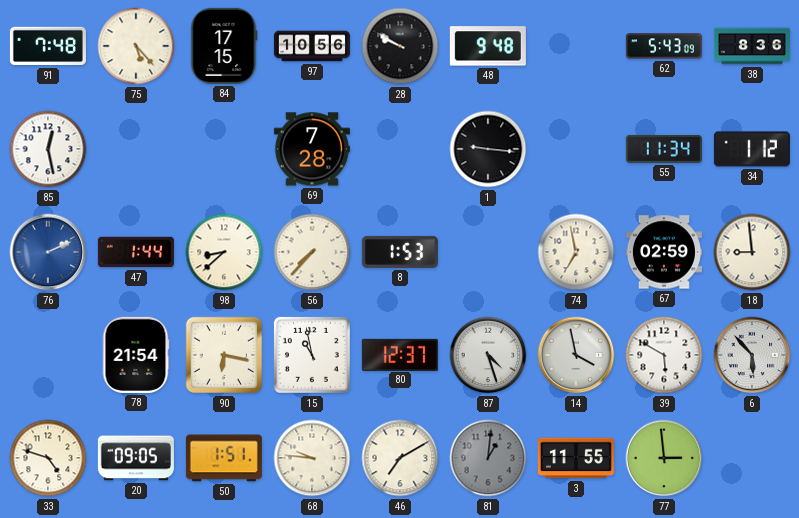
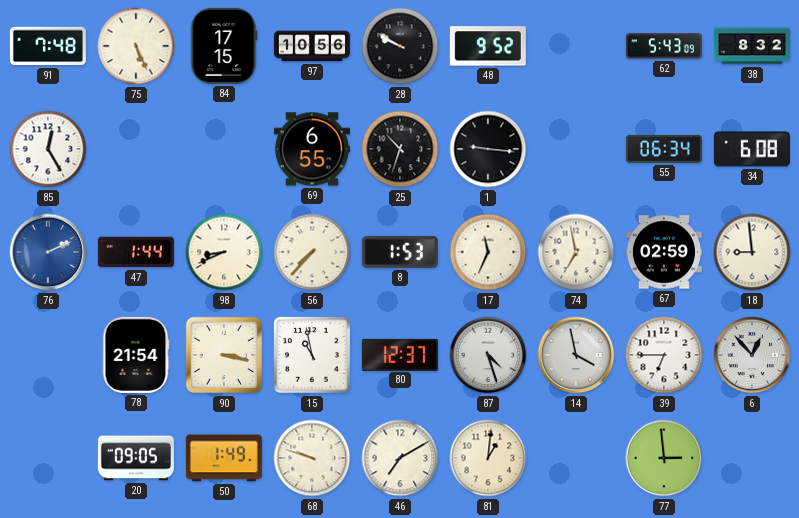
75: 5:23 -> 5:26
48: 9:48 -> 9:52
38: 8:36 -> 8:32
85: 12:28 -> 12:25
69: 7:28 -> 6:55
25: none -> 10:33
55: 11:34 -> 06:34
34: 1:12 -> 6:08
98: 8:38 -> 8:41
17: none -> 11:34
90: 6:17 -> 3:17
39: 5:50 -> 6:45
6: 5:53 -> 12:53
33: 4:48 -> none
50: 1:51 -> 1:49
68: 9:46 -> 9:48
81 dial: grey -> cream
3: 11:55 -> none
